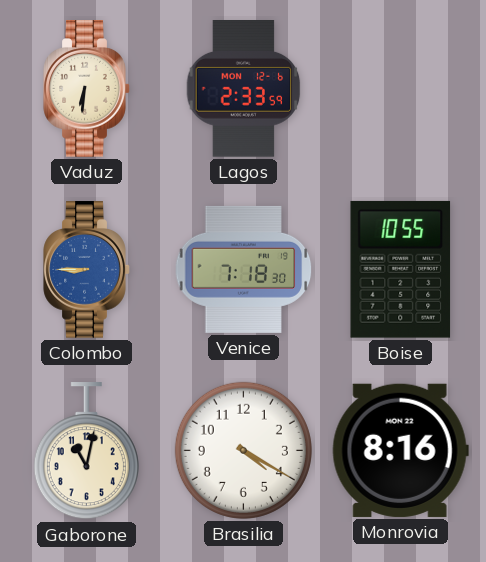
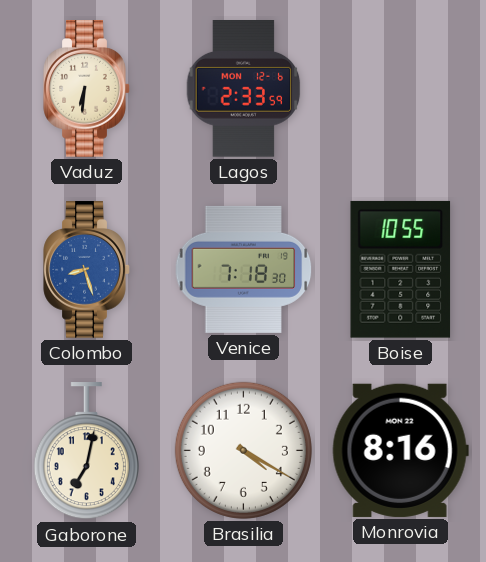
Colombo: 8:45 -> 8:27
Gaborone: 11:02 -> 7:02
